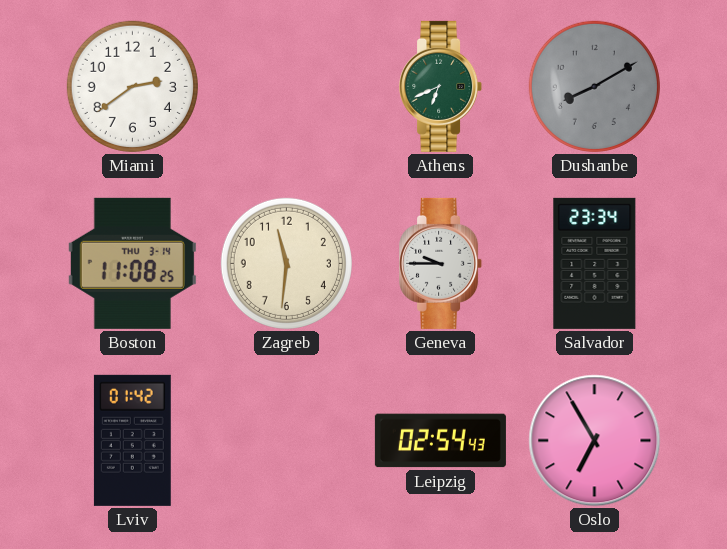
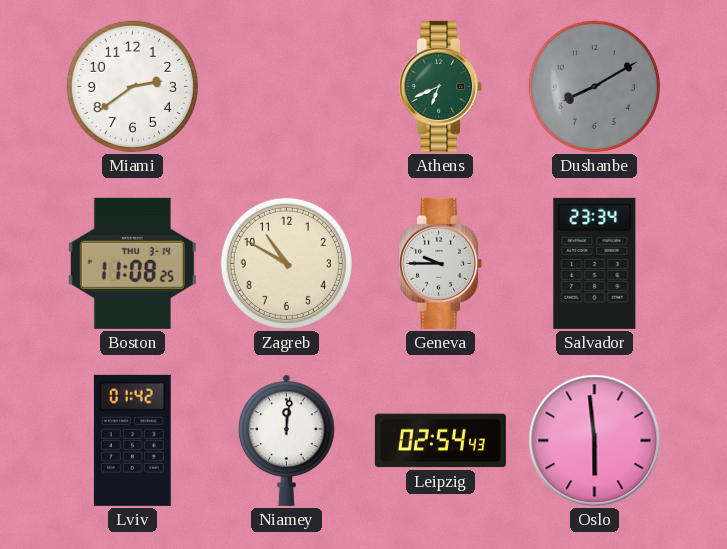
Zagreb: 11:31 -> 10:50
Niamey: none -> 12:01
Oslo: 6:55 -> 5:59
